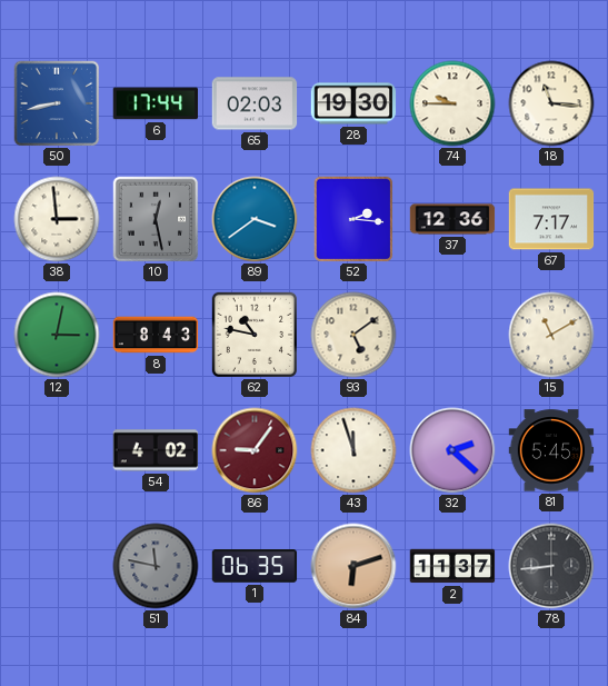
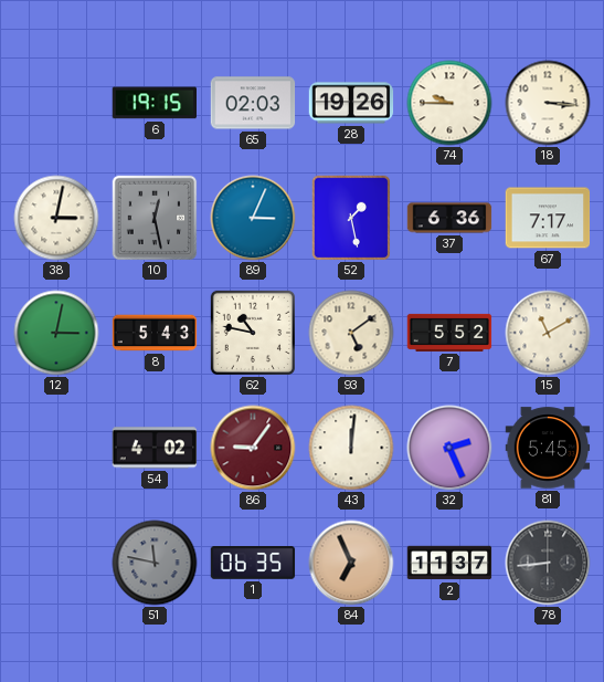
50: 8:43 -> none
6: 17:44 -> 19:15
28: 19:30 -> 19:26
18: 11:16 -> 3:16
38: 2:59 -> 3:02
89: 3:39 -> 3:04
52: 2:16 -> 1:28
37: 12:36 -> 6:36
8: 8:43 -> 5:43
7: none -> 5:52
43: 11:57 -> 12:01
32: 2:22 -> 2:26
84: 6:12 -> 6:56
